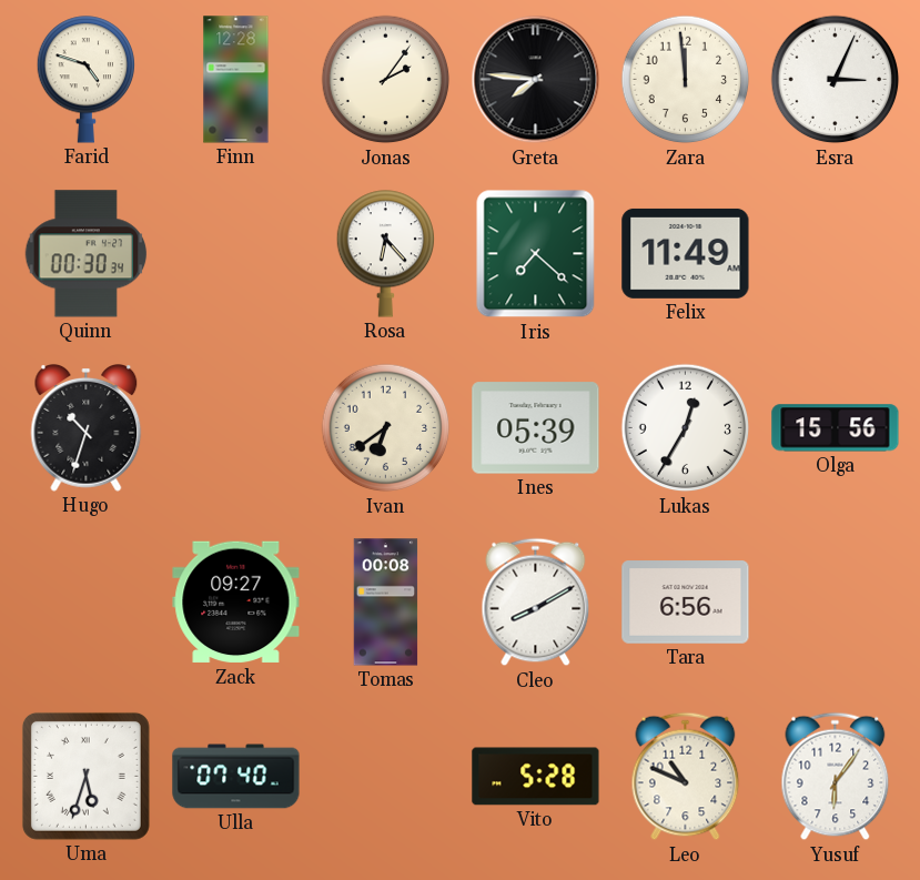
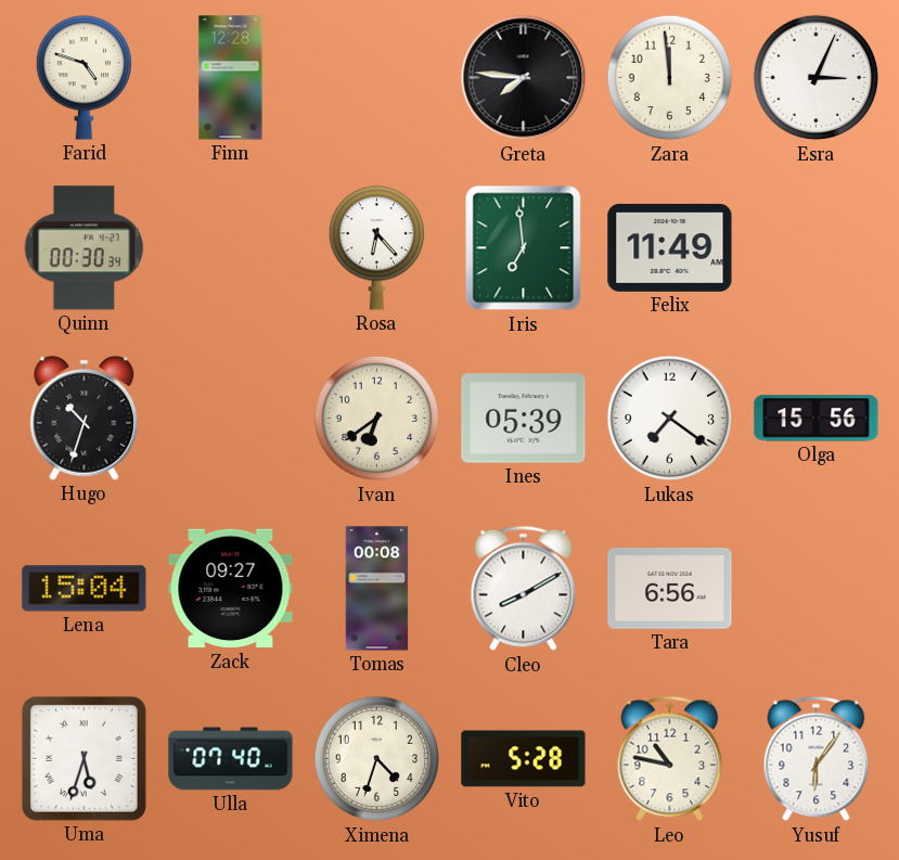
Jonas: 2:06 -> none
Iris: 7:22 -> 6:59
Lukas: 12:35 -> 7:21
Lena: none -> 15:04
Ximena: none -> 4:33
Leo: 10:49 -> 10:47
